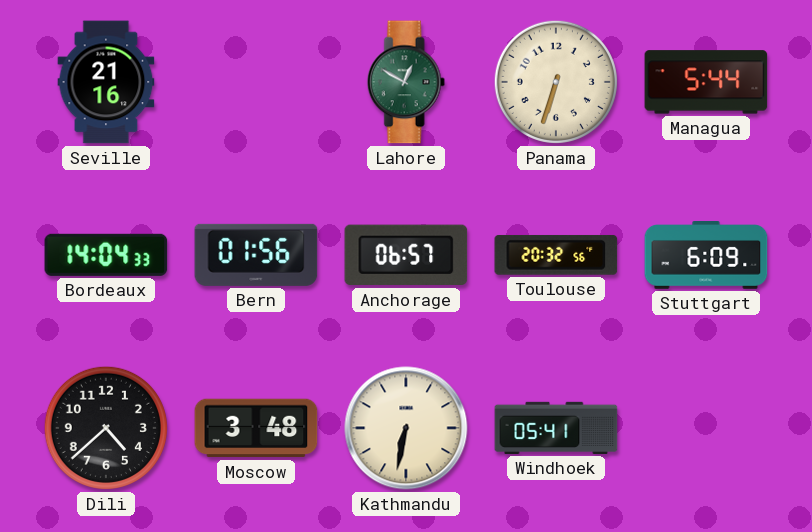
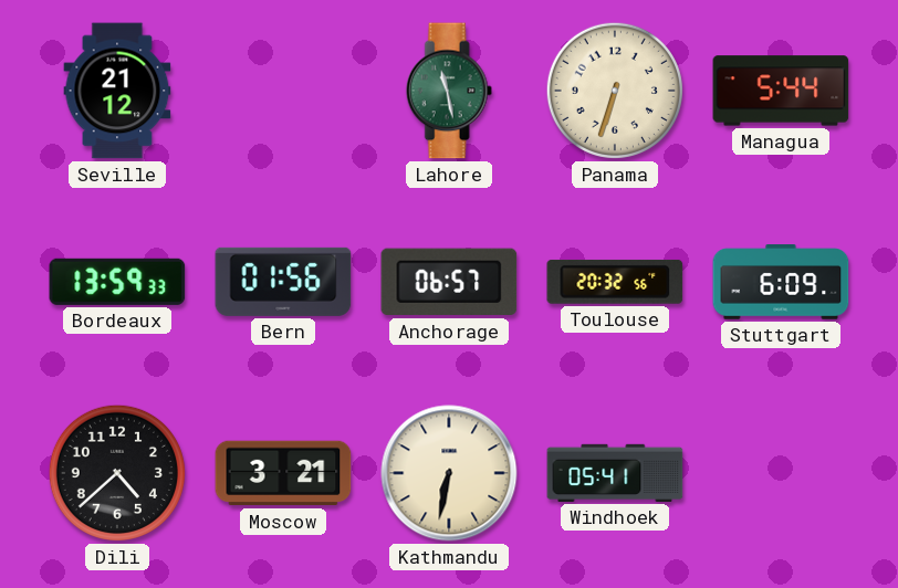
Seville: 21:16 -> 21:12
Lahore: 12:50 -> 11:28
Bordeaux: 14:04 -> 13:59
Moscow: 3:48 -> 3:21
